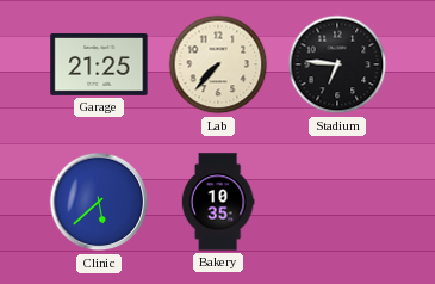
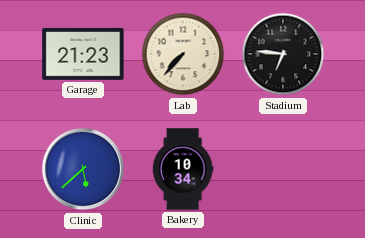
Garage: 21:25 -> 21:23
Bakery: 10:35 -> 10:34
